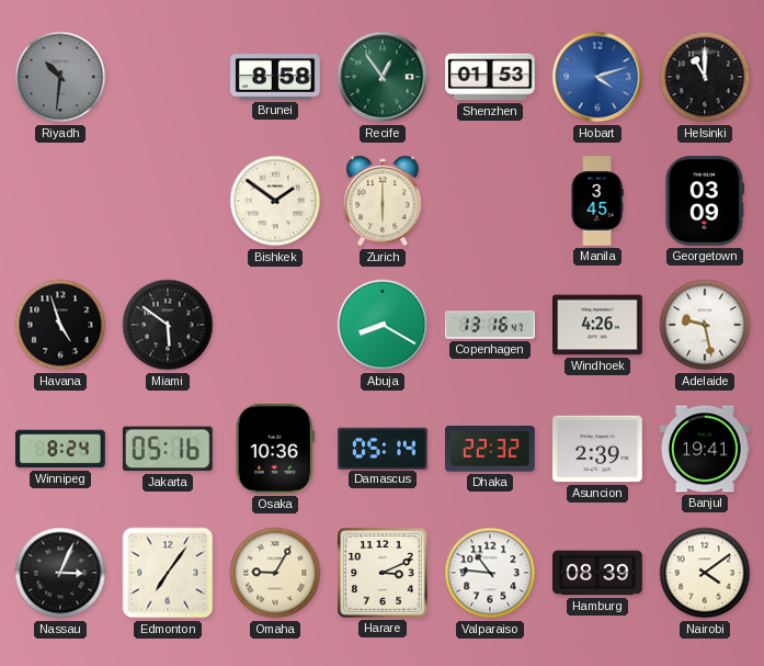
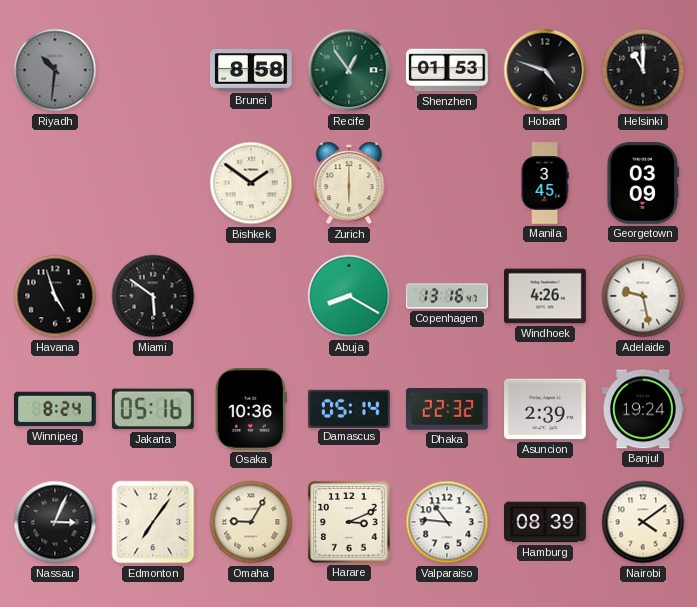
Hobart: 4:12 -> 4:48
Hobart dial: blue -> black
Banjul: 19:41 -> 19:24
